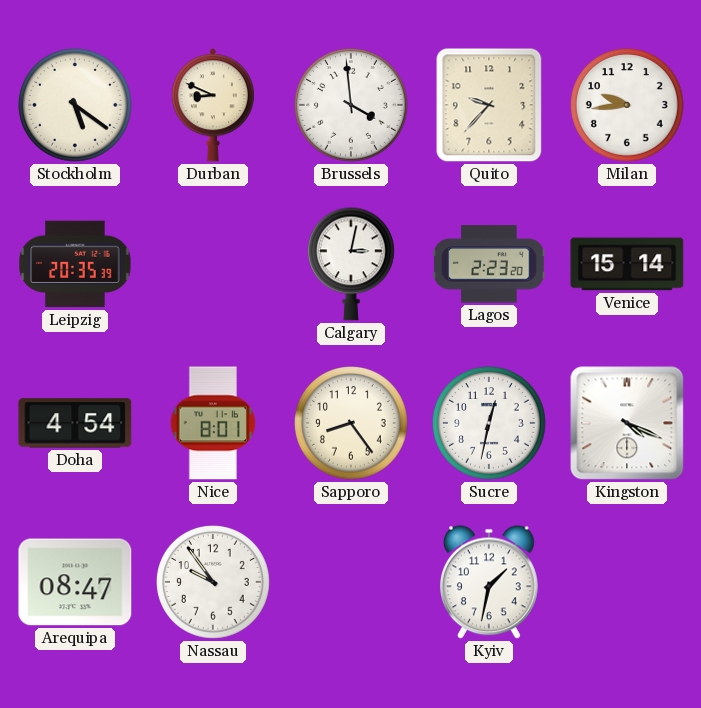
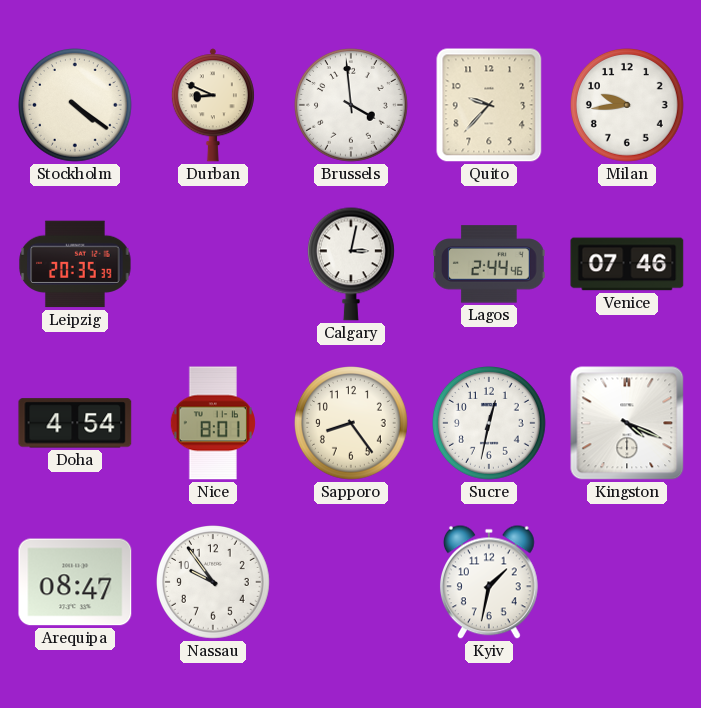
Stockholm: 5:21 -> 4:21
Lagos: 2:23 -> 2:44
Venice: 15:14 -> 07:46
